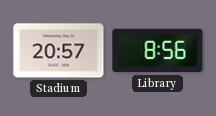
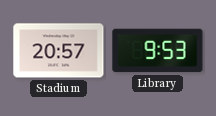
Library: 8:56 -> 9:53
